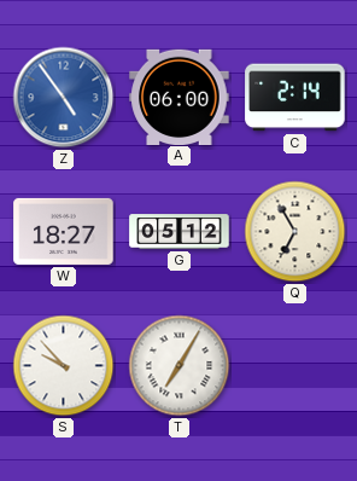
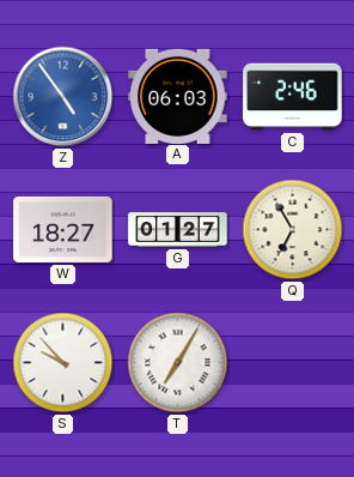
A: 06:00 -> 06:03
C: 2:14 -> 2:46
G: 05:12 -> 01:27
